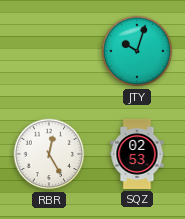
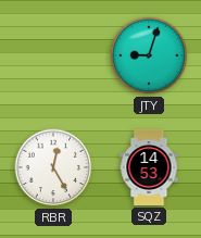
JTY: 10:03 -> 9:03
SQZ: 02:53 -> 14:53
